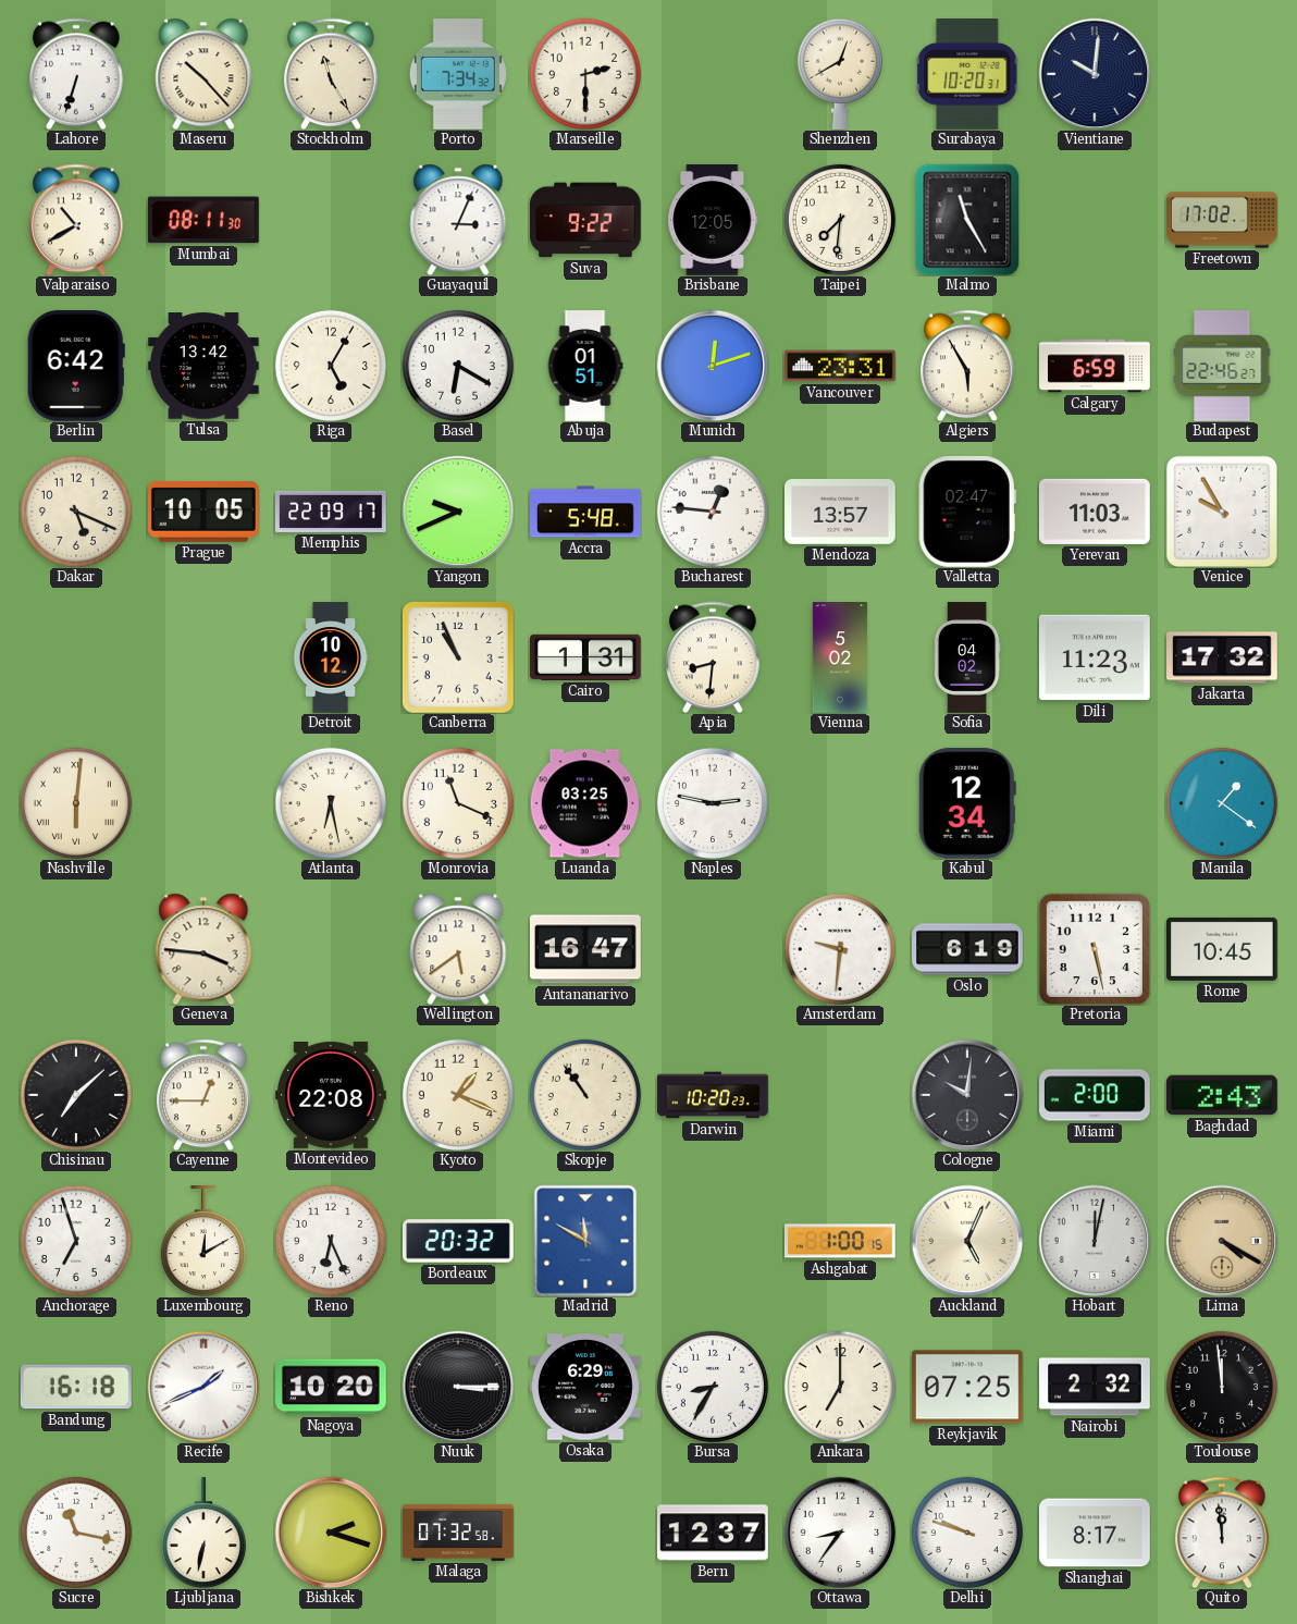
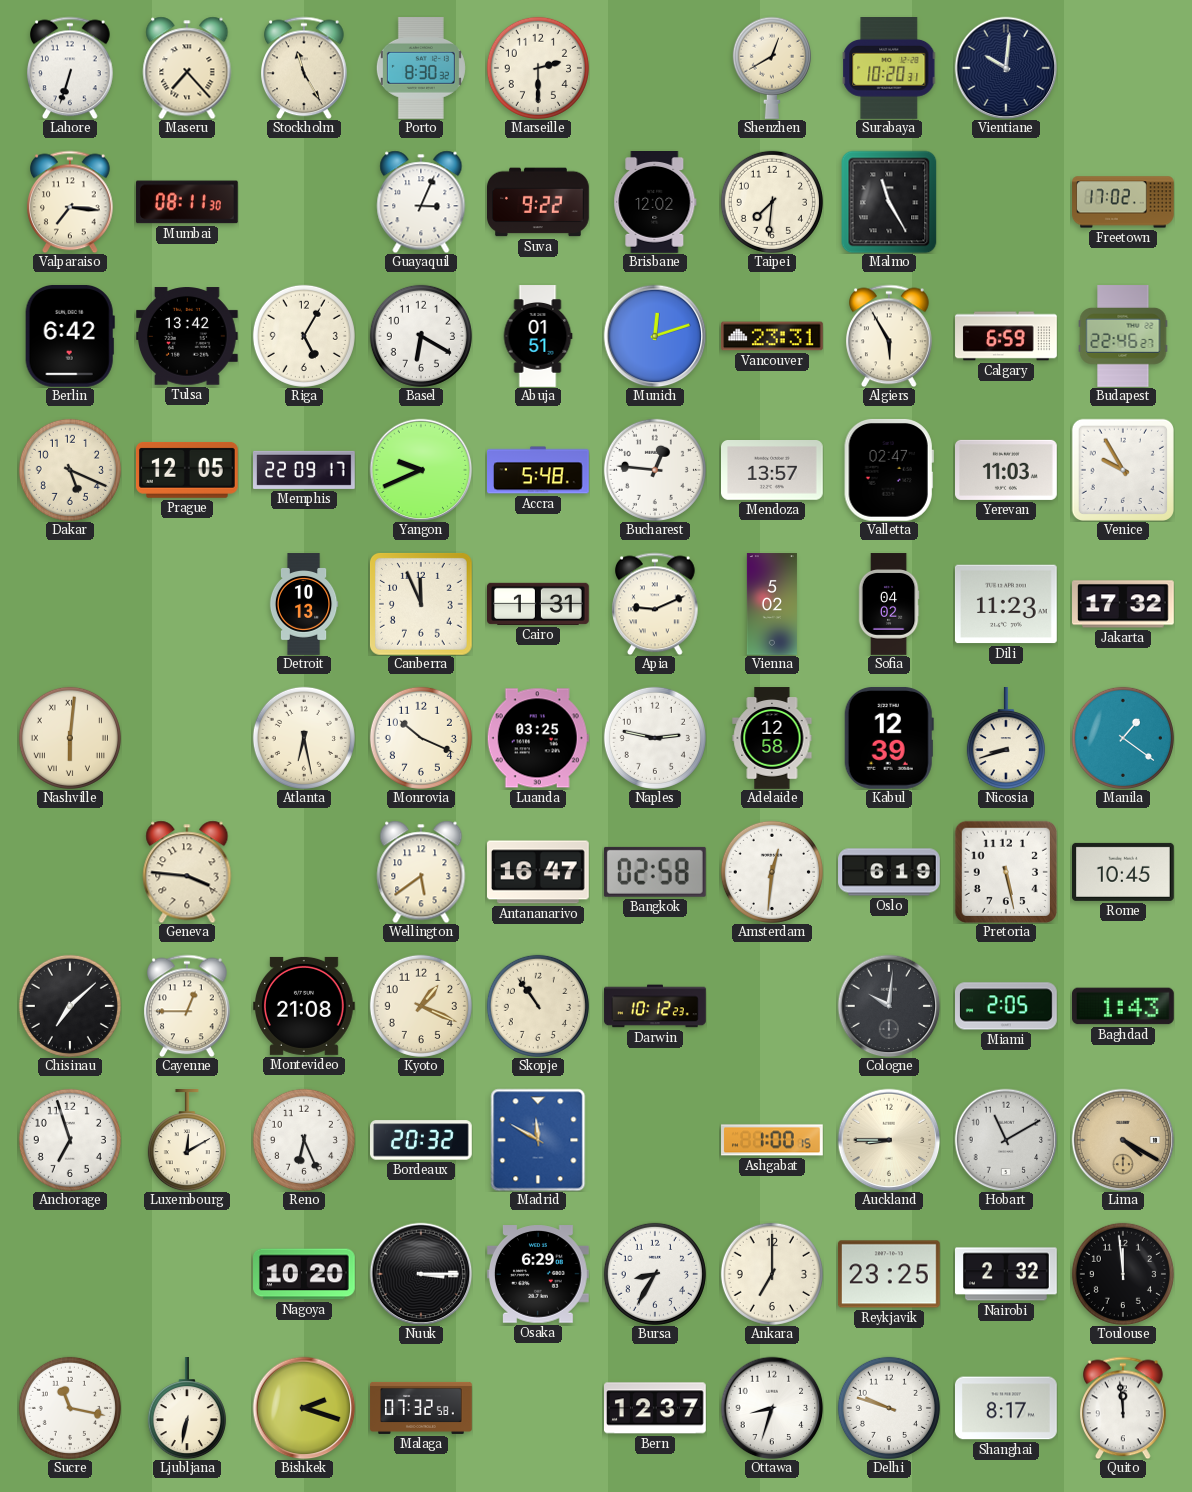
Maseru: 10:23 -> 7:23
Porto: 7:34 -> 8:30
Valparaiso: 10:40 -> 7:16
Brisbane: 12:05 -> 12:02
Prague: 10:05 -> 12:05
Detroit: 10:12 -> 10:13
Canberra: 10:56 -> 11:56
Apia: 8:31 -> 9:11
Monrovia: 11:19 -> 10:19
Adelaide: none -> 12:58
Kabul: 12:34 -> 12:39
Nicosia: none -> 8:42
Bangkok: none -> 02:58
Amsterdam: 9:31 -> 12:31
Montevideo: 22:08 -> 21:08
Darwin: 10:20 -> 10:12
Miami: 2:00 -> 2:05
Baghdad: 2:43 -> 1:43
Auckland: 5:04 -> 8:45
Hobart: 12:02 -> 11:10
Bandung: 16:18 -> none
Recife: 1:41 -> none
Reykjavik: 07:25 -> 23:25
Ottawa: 8:36 -> 8:33
